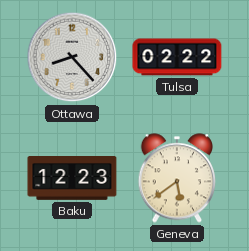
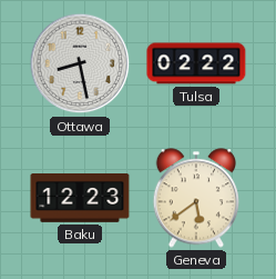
Ottawa: 8:23 -> 8:28
